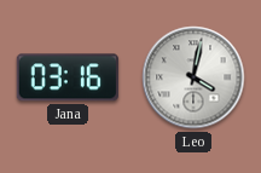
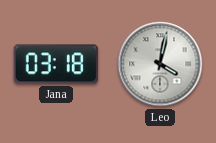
Jana: 03:16 -> 03:18
